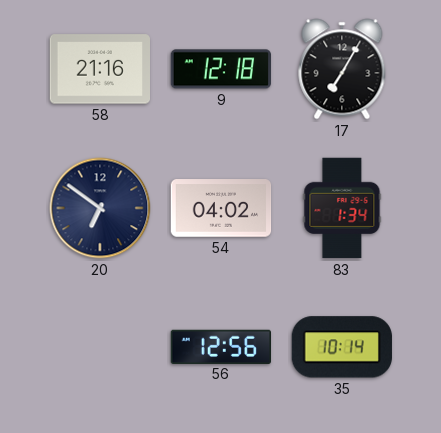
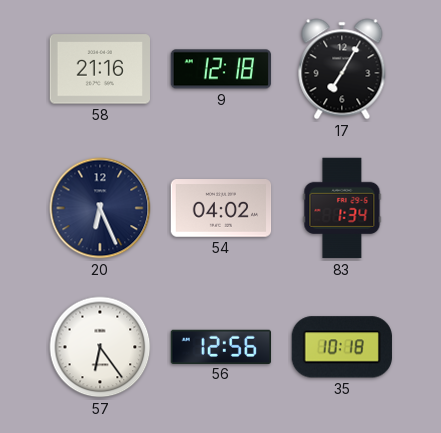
20: 6:51 -> 6:26
57: none -> 6:24
35: 10:14 -> 10:18
